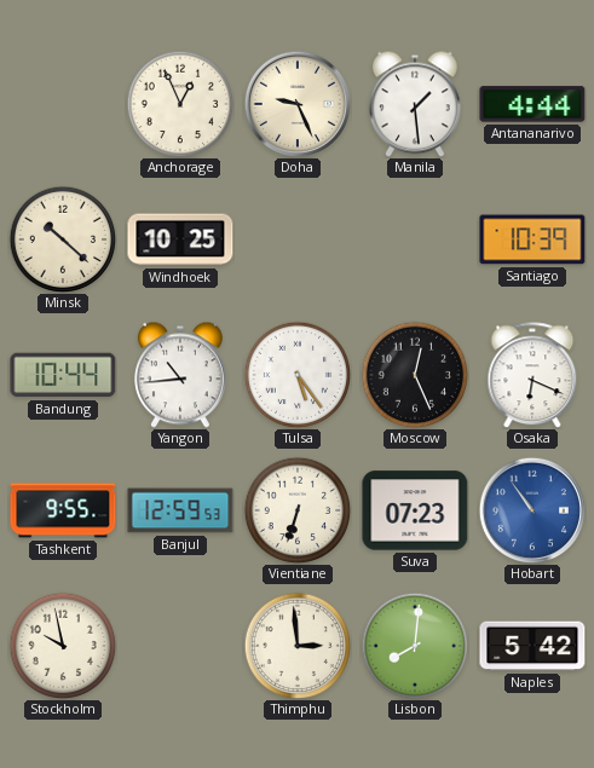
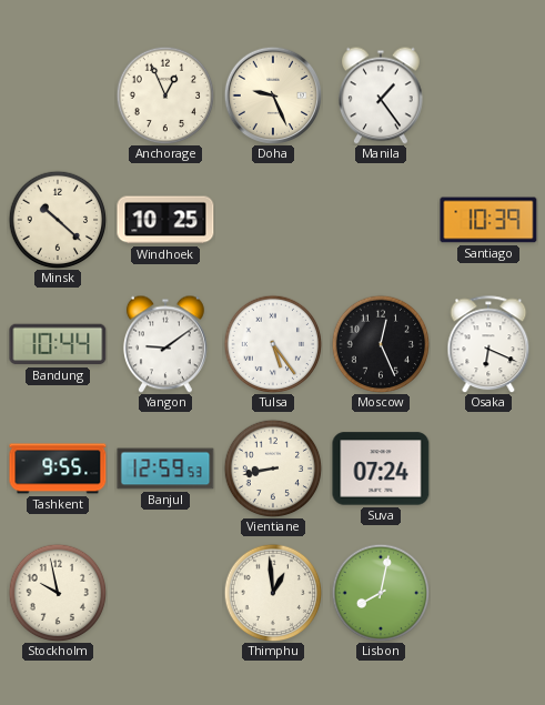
Manila: 1:29 -> 1:24
Antananarivo: 4:44 -> none
Yangon: 10:44 -> 9:09
Vientiane: 6:33 -> 8:43
Suva: 07:23 -> 07:24
Hobart: 10:54 -> none
Thimphu: 2:59 -> 12:59
Lisbon: 8:01 -> 8:02
Naples: 5:42 -> none
